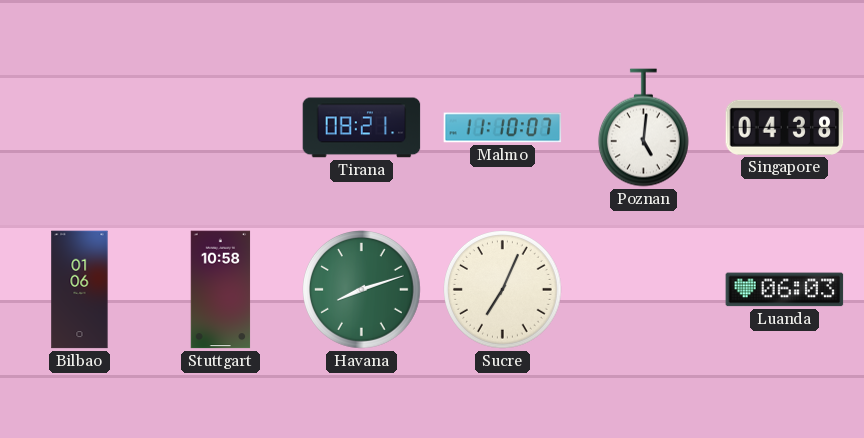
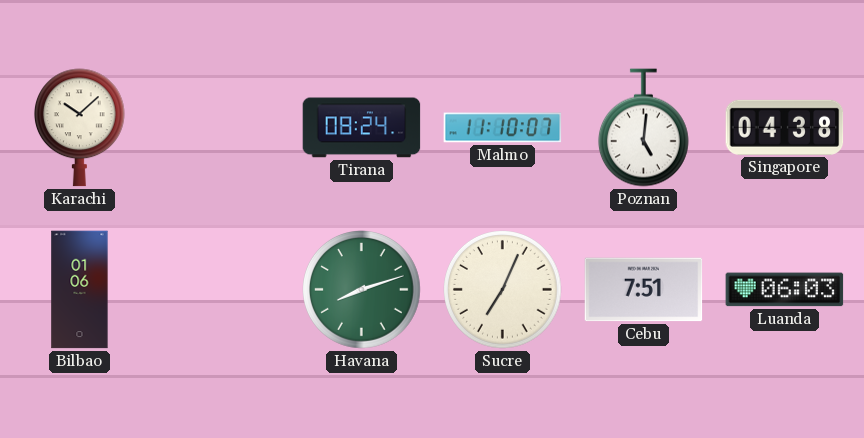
Karachi: none -> 10:08
Tirana: 08:21 -> 08:24
Stuttgart: 10:58 -> none
Cebu: none -> 7:51
